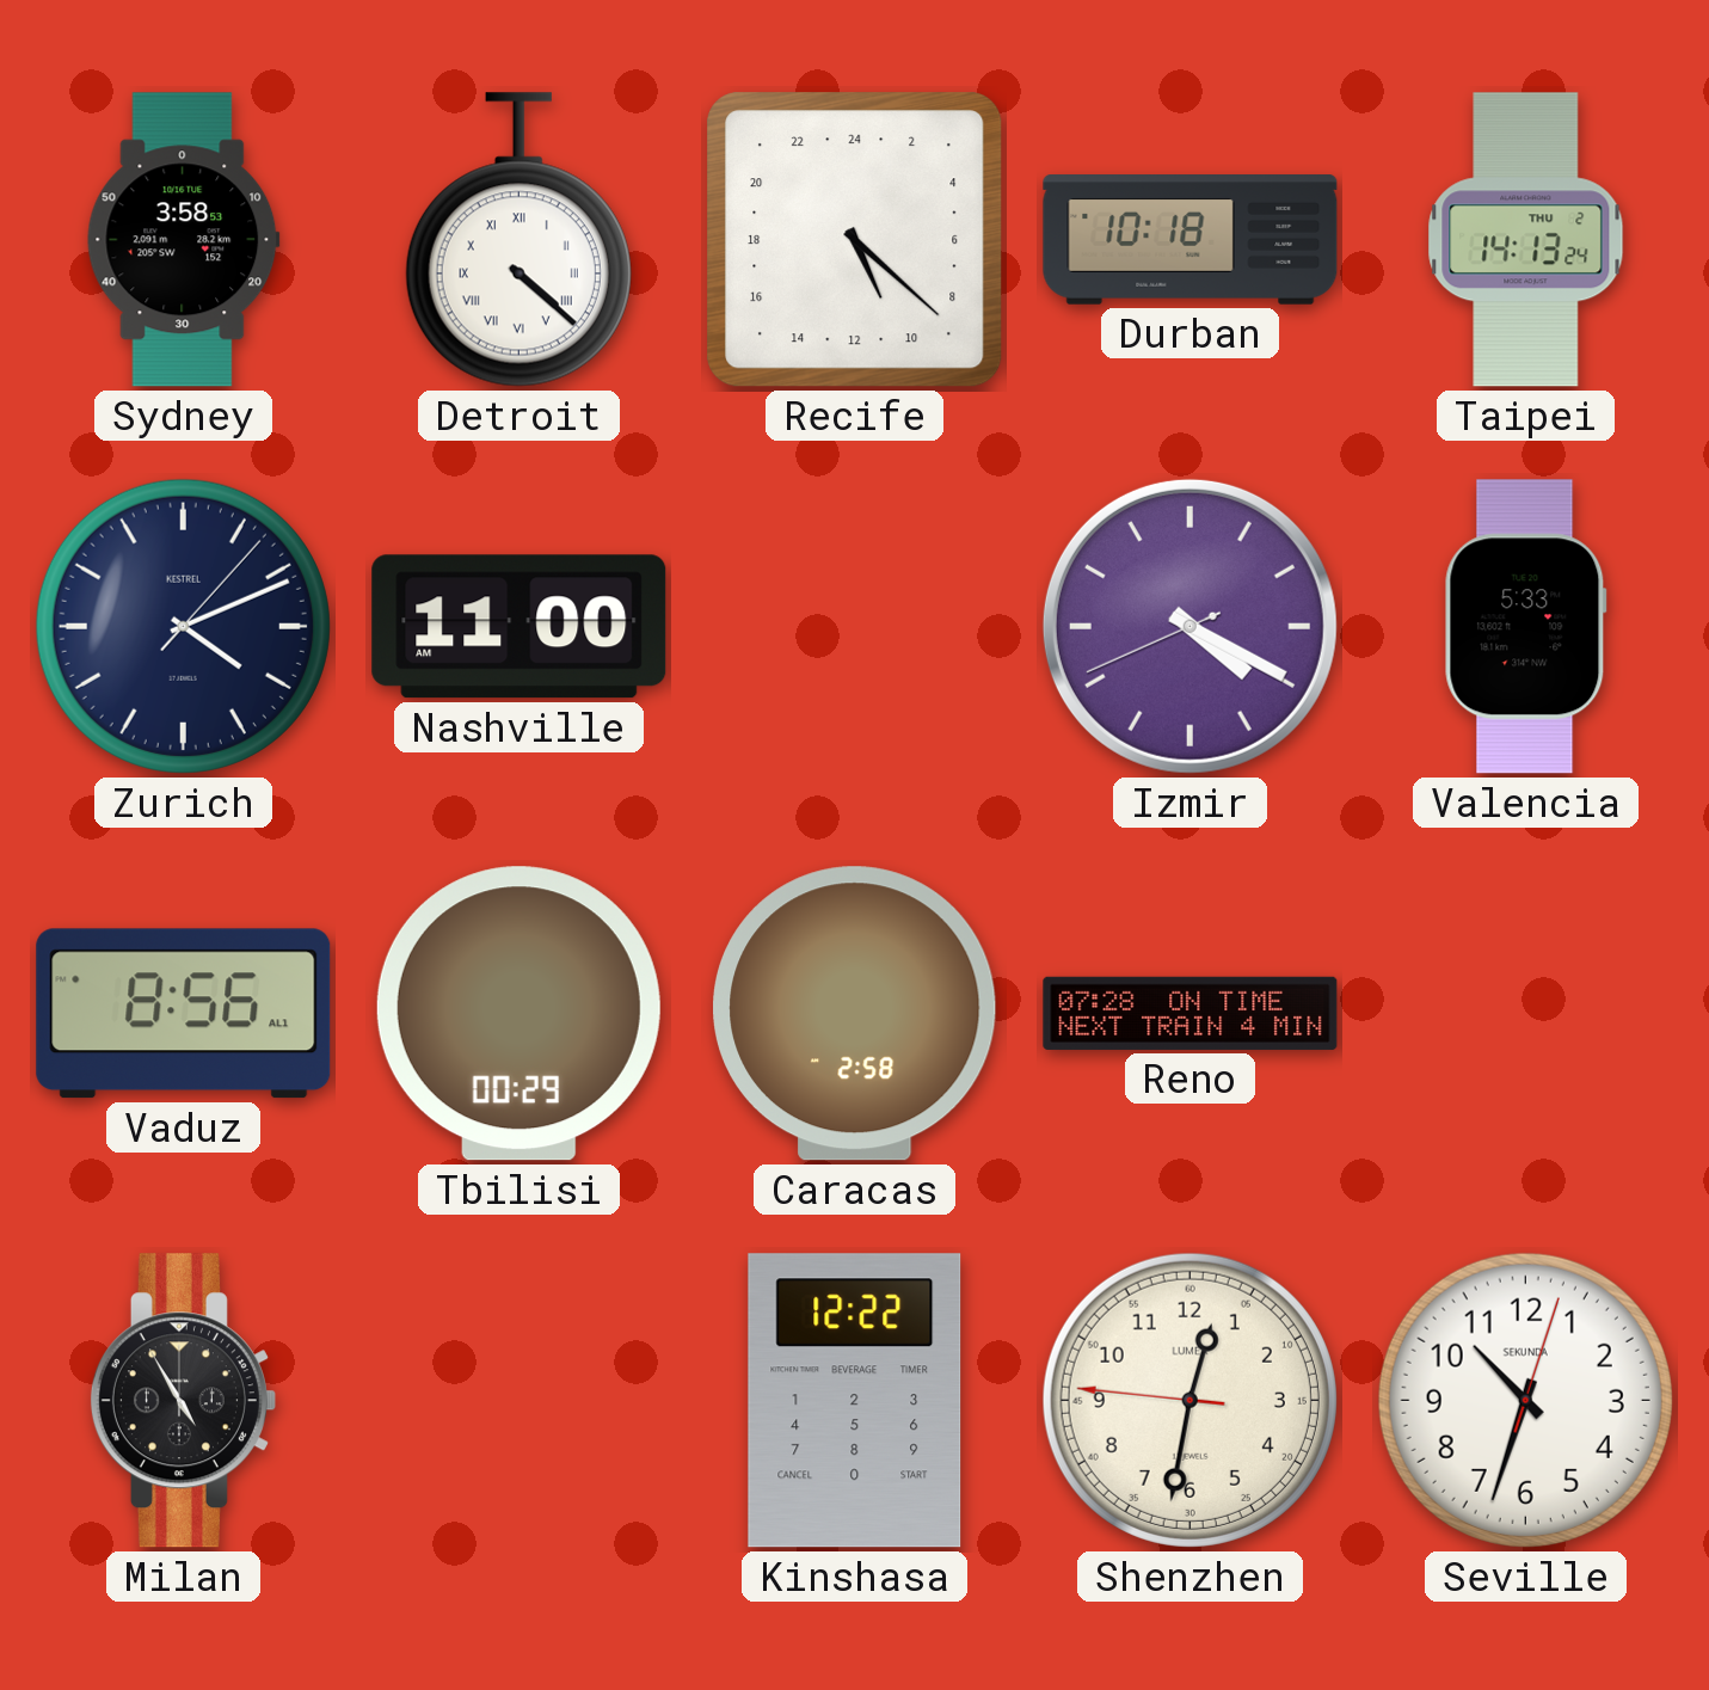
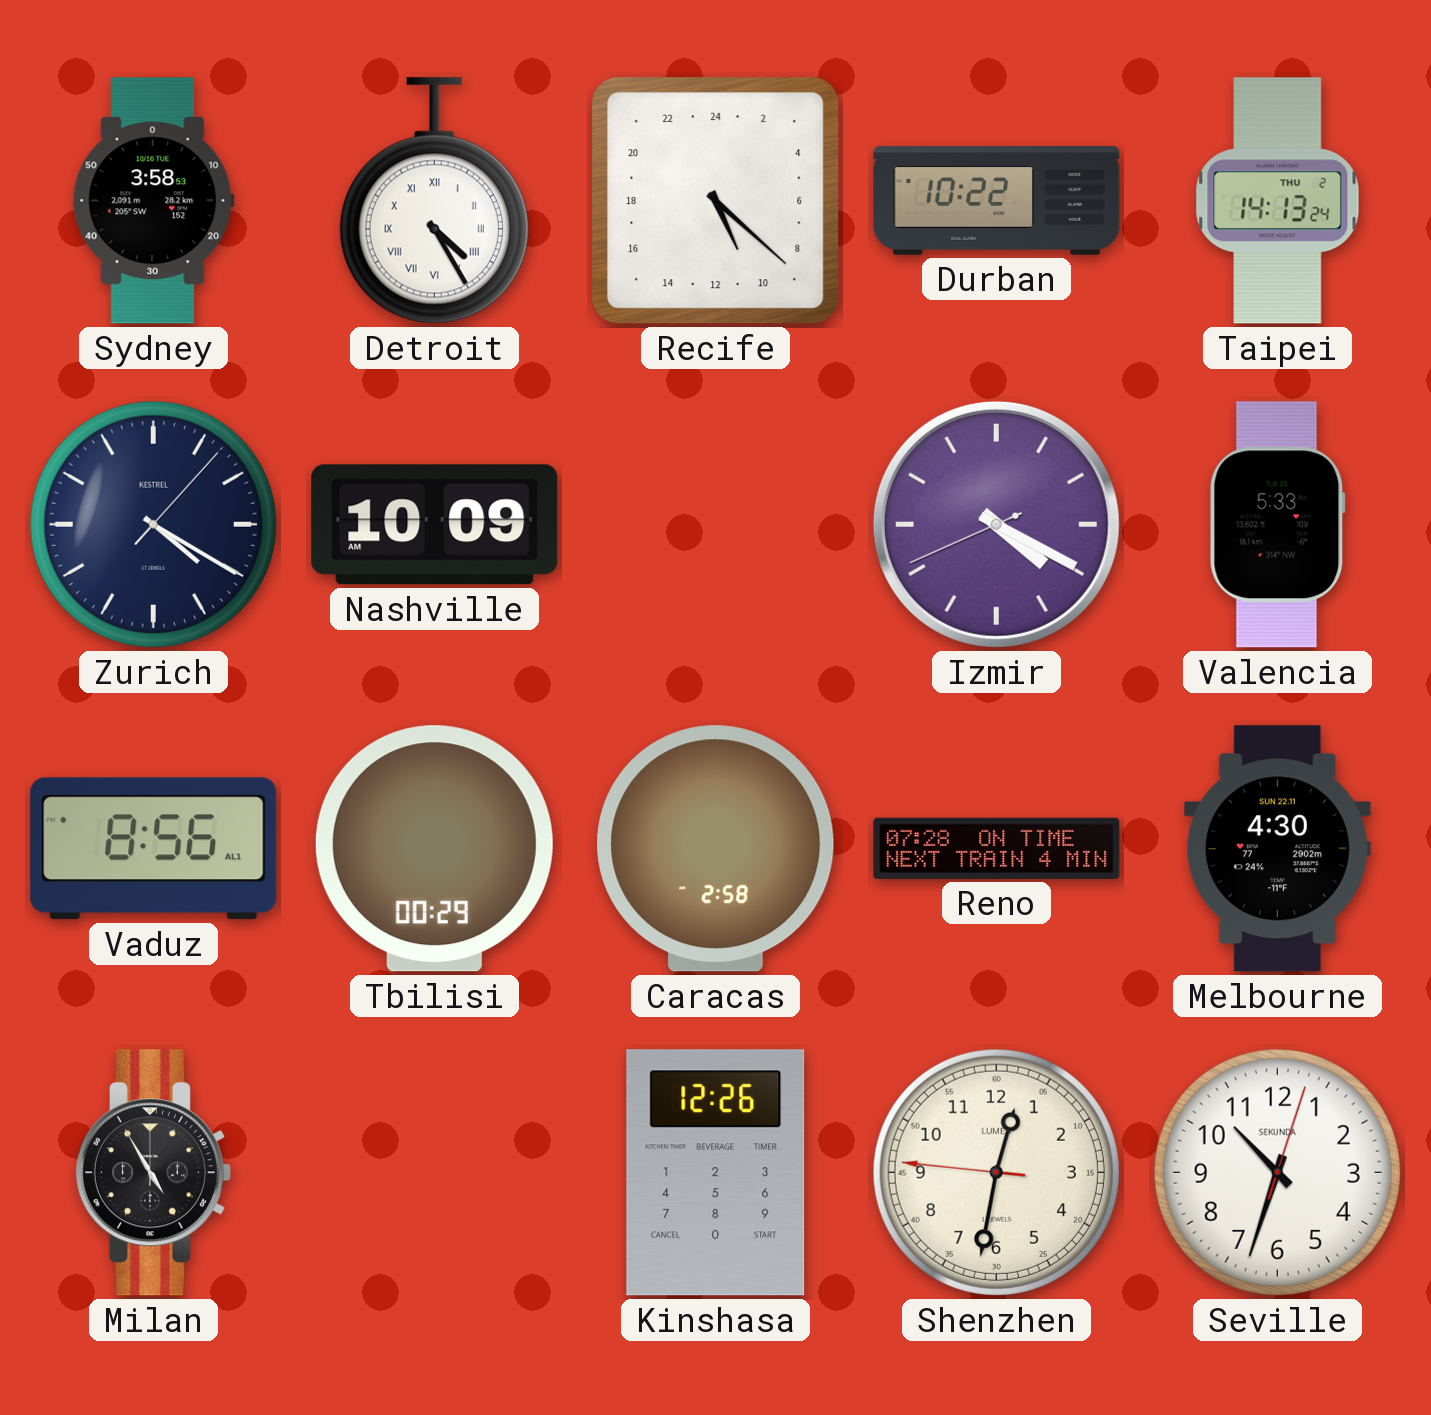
Detroit: 4:22 -> 4:25
Durban: 10:18 -> 10:22
Zurich: 4:11 -> 4:20
Nashville: 11:00 -> 10:09
Melbourne: none -> 4:30
Kinshasa: 12:22 -> 12:26
